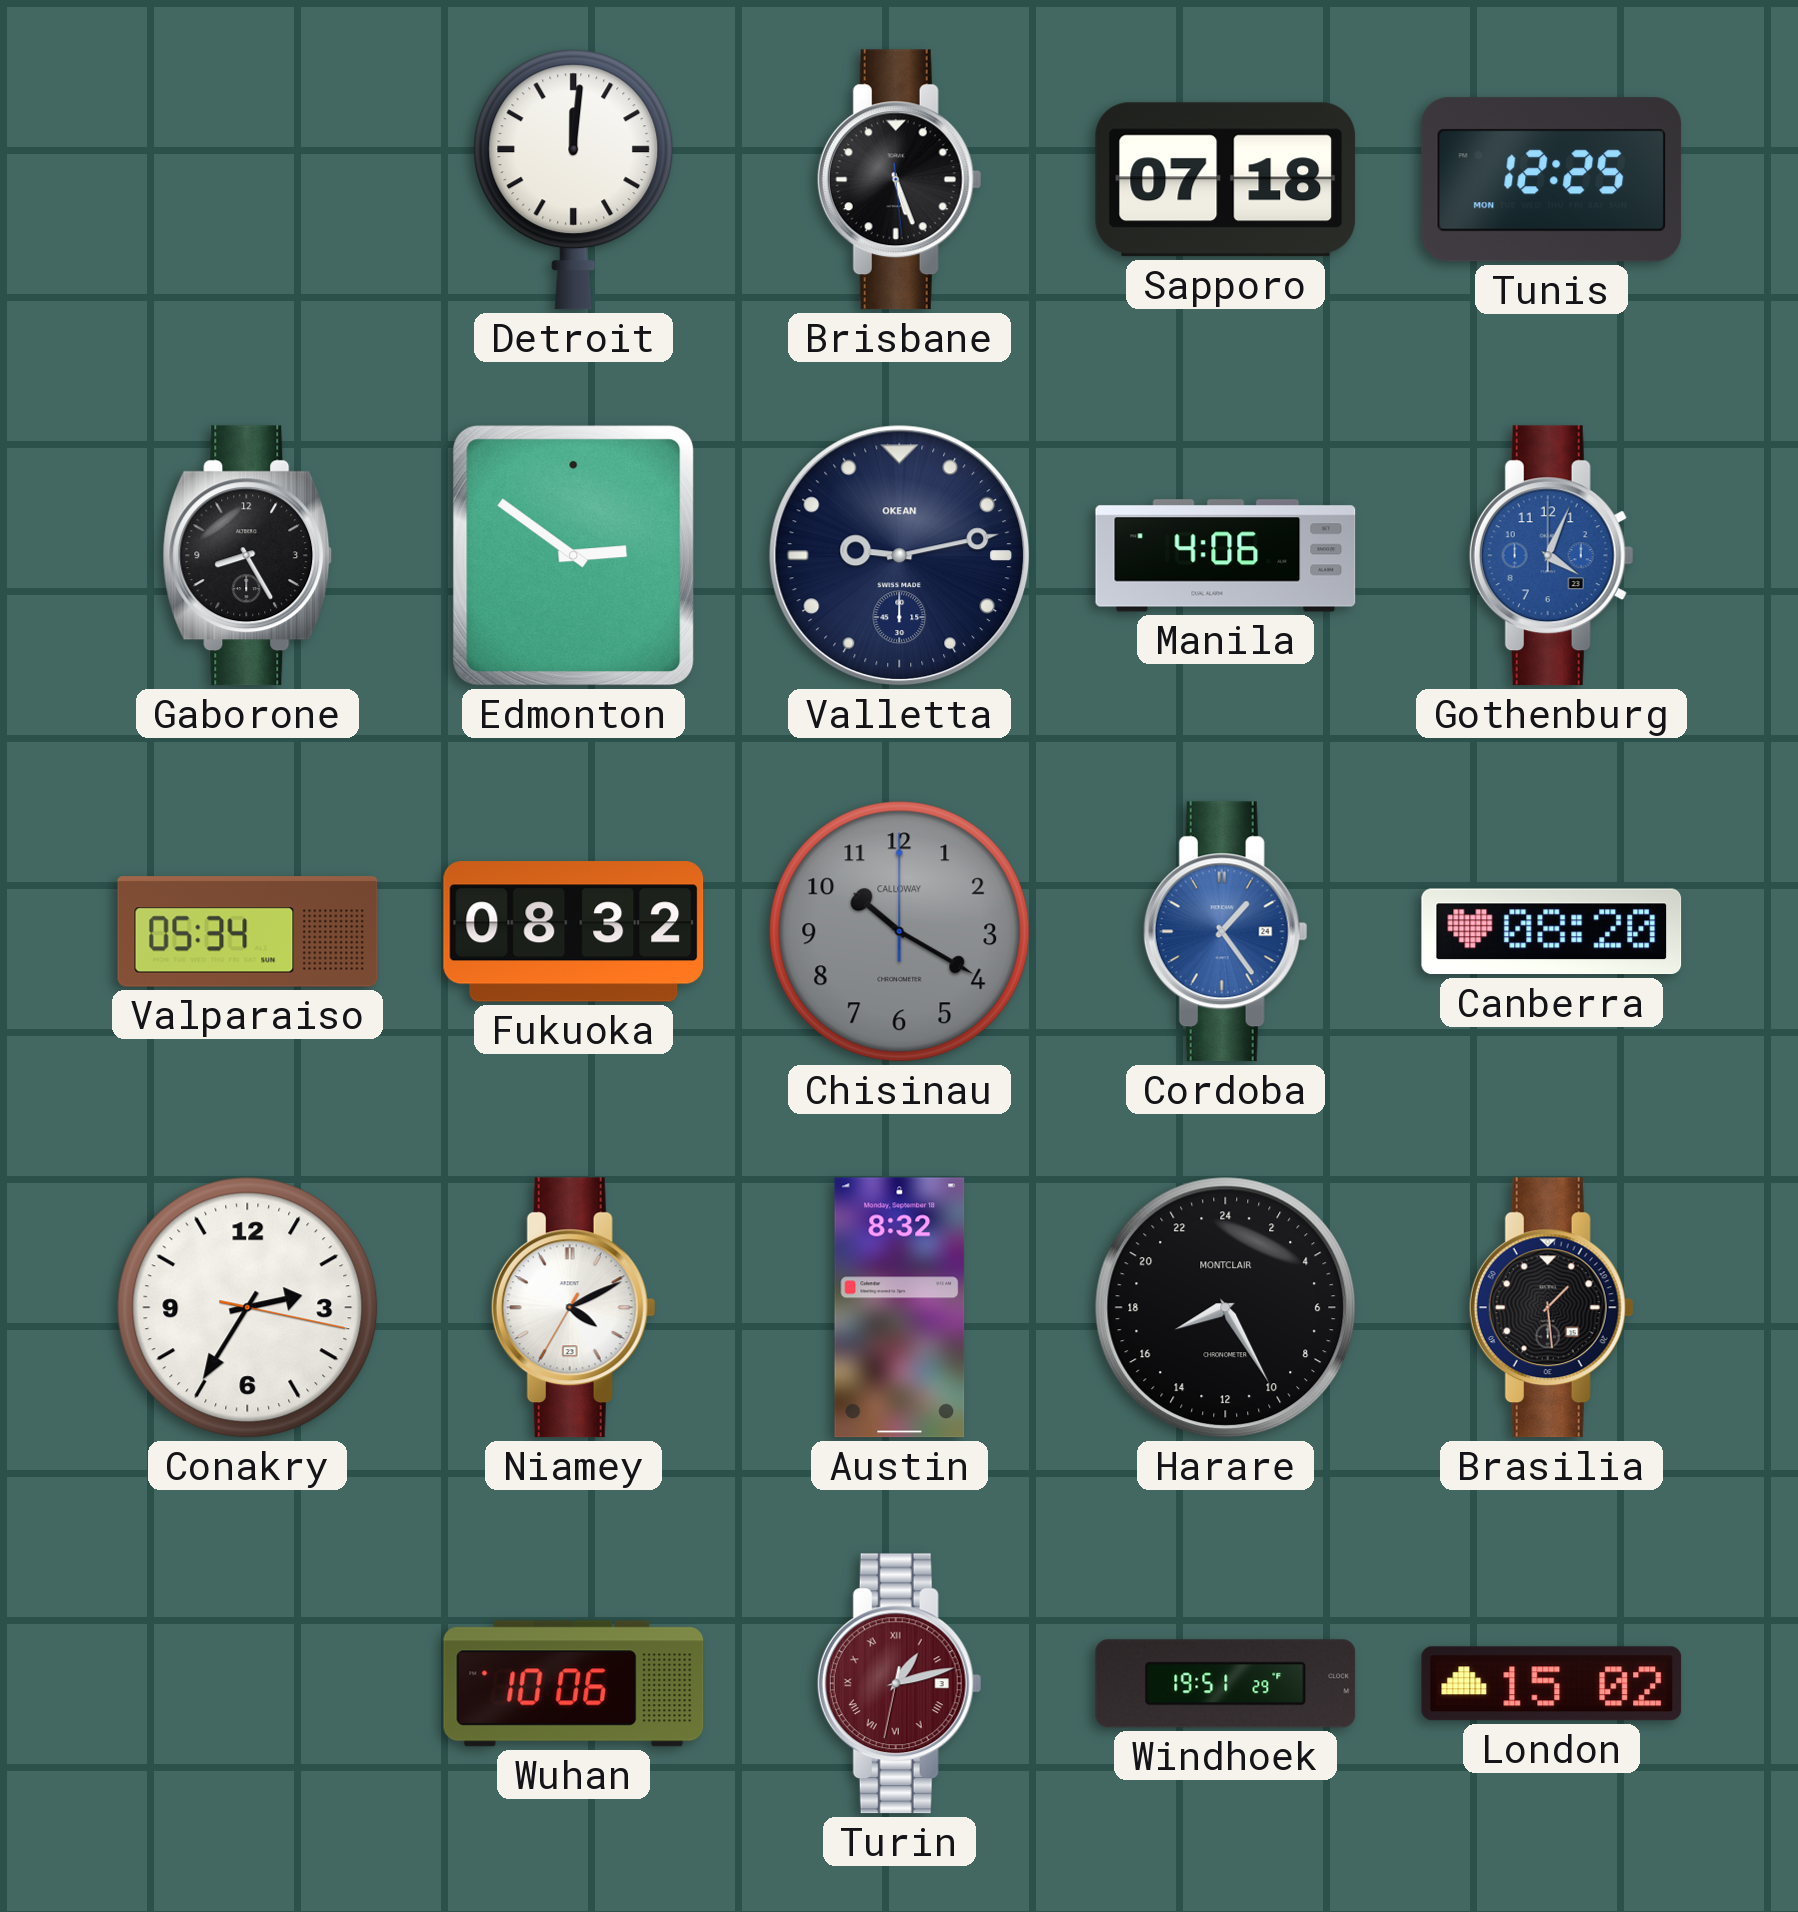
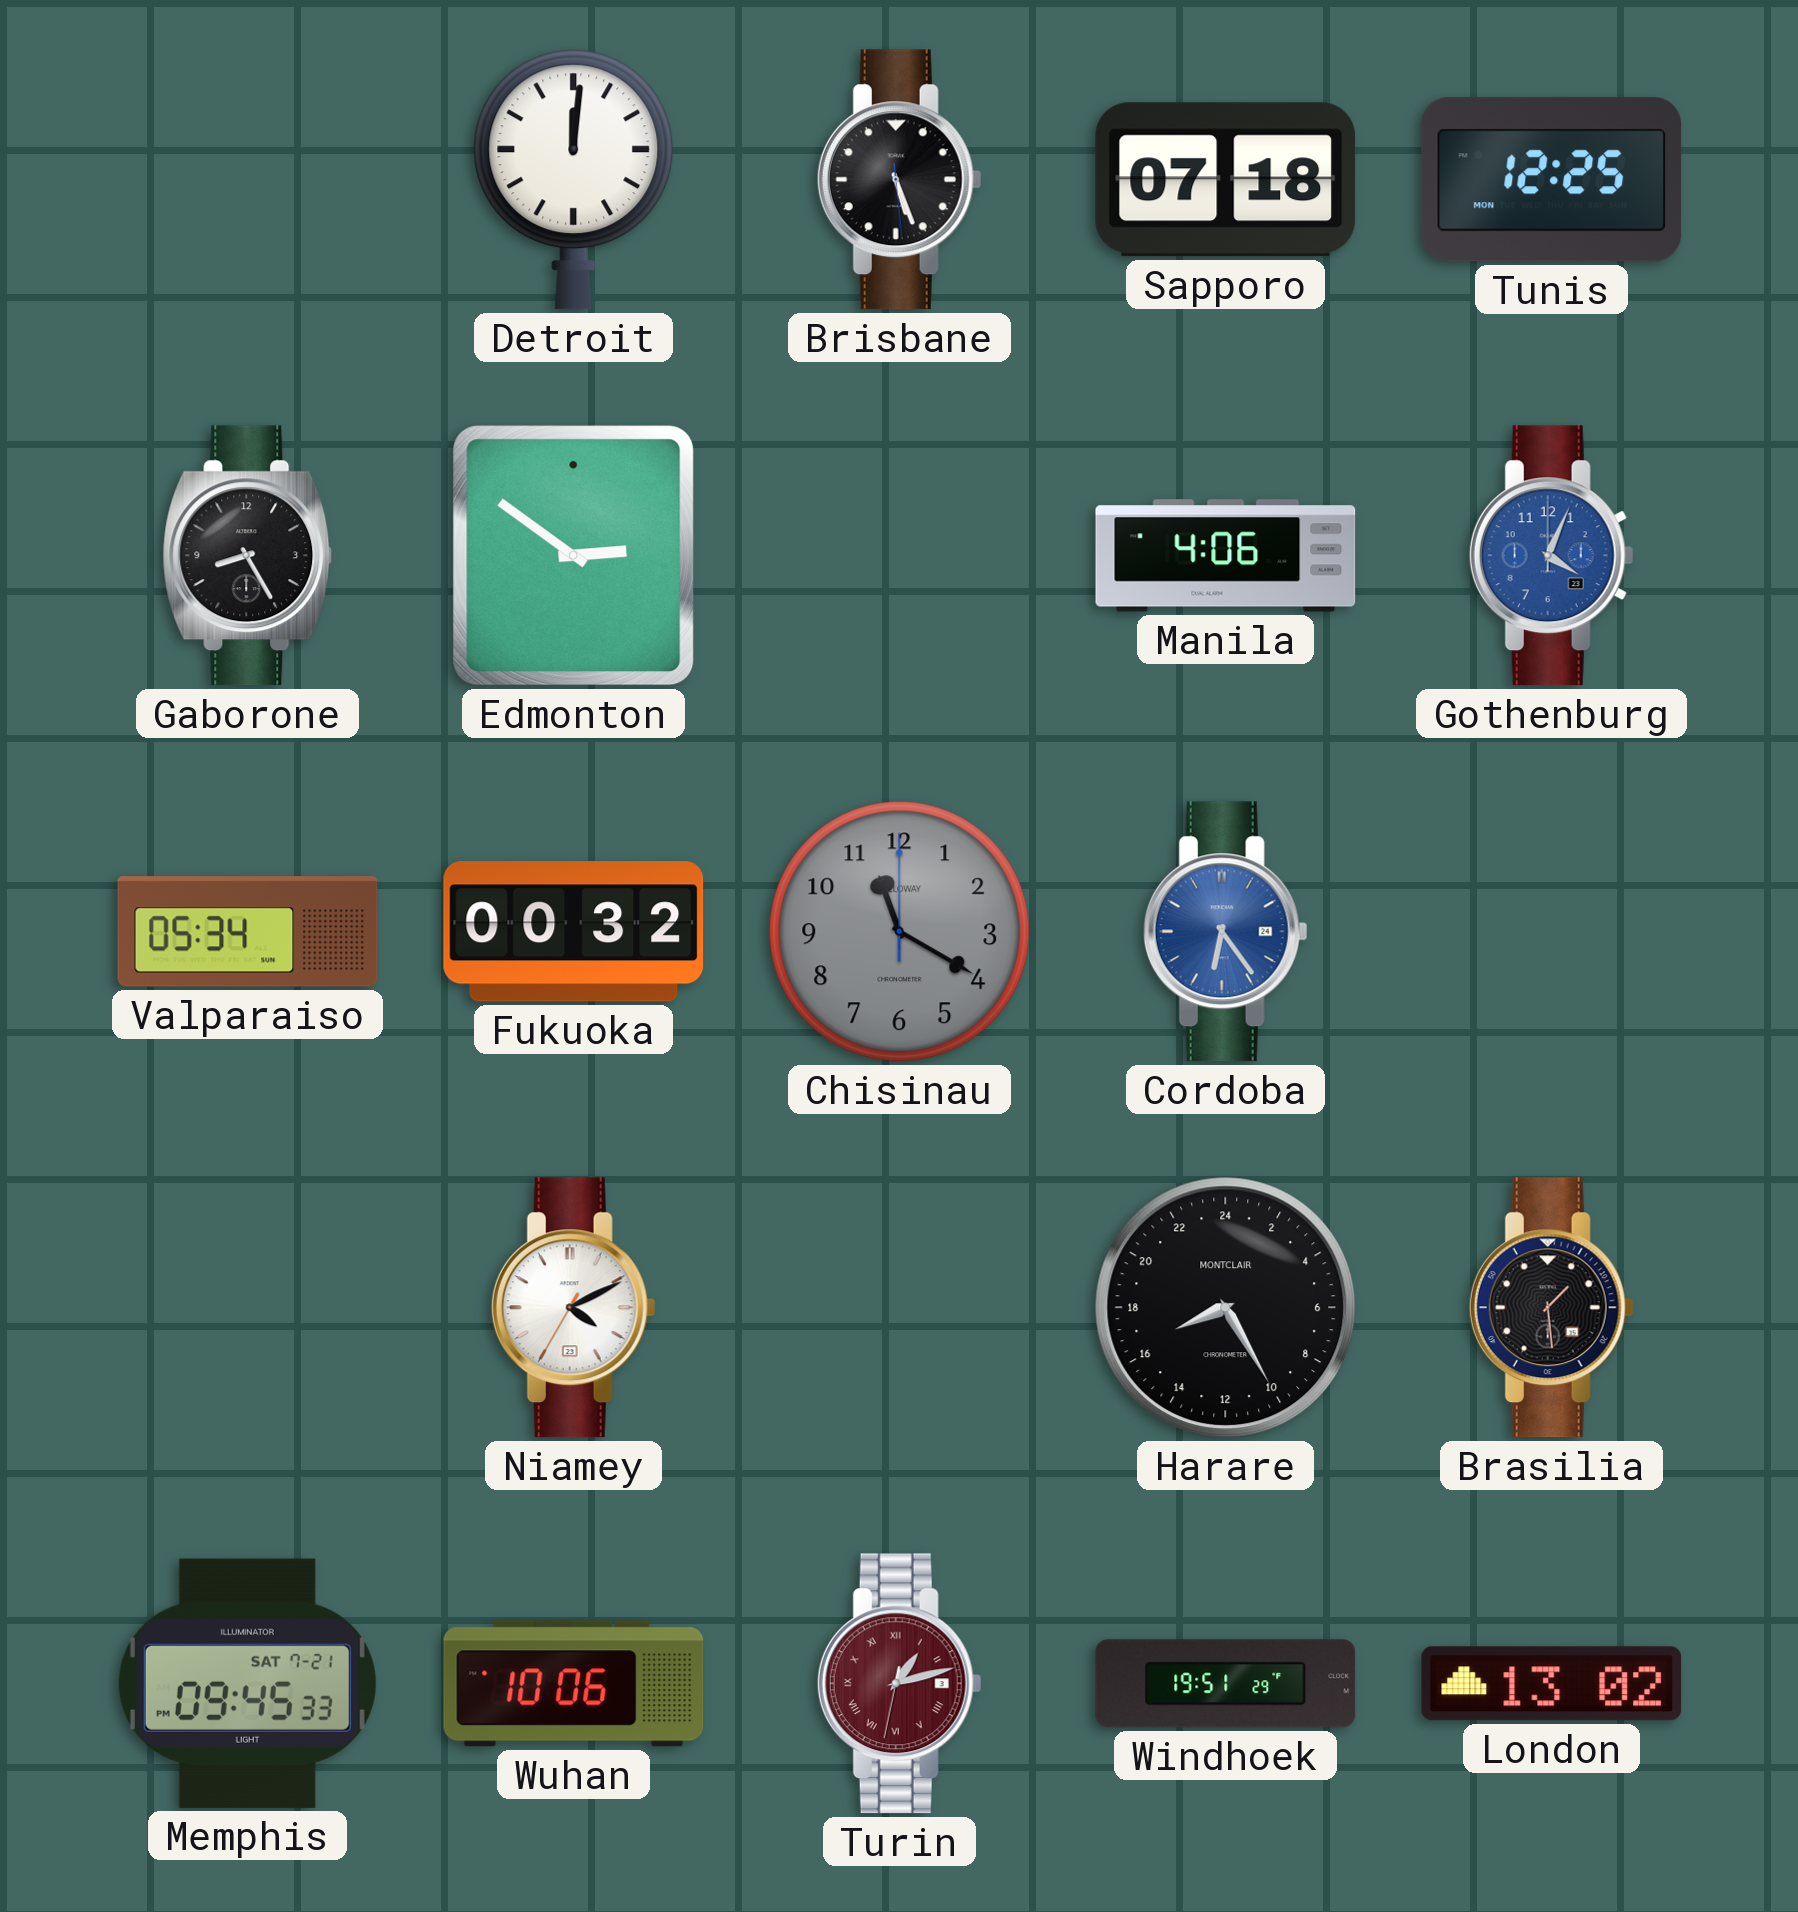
Valletta: 9:13 -> none
Fukuoka: 08:32 -> 00:32
Chisinau: 10:20 -> 11:20
Cordoba: 1:24 -> 6:24
Canberra: 08:20 -> none
Conakry: 2:35 -> none
Austin: 8:32 -> none
Memphis: none -> 09:45
London: 15:02 -> 13:02
